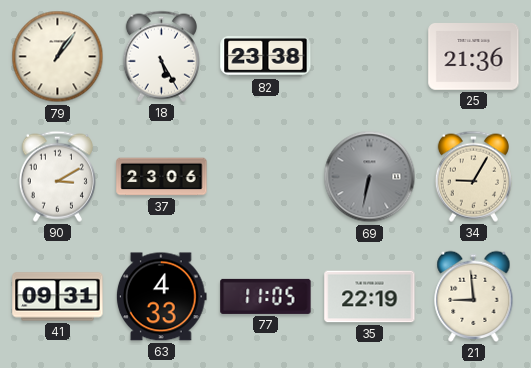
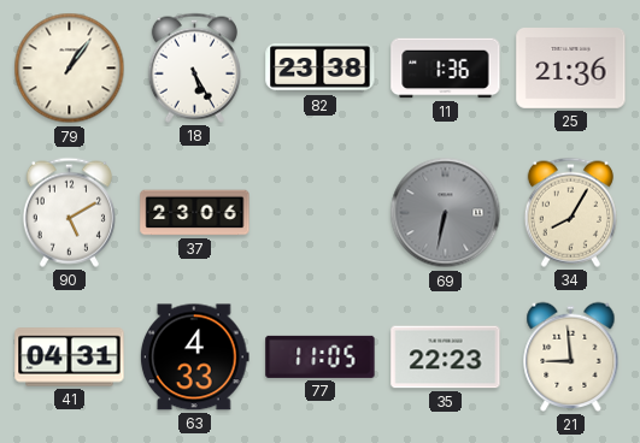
11: none -> 1:36
90: 3:10 -> 5:10
34: 9:05 -> 8:05
41: 09:31 -> 04:31
35: 22:19 -> 22:23
